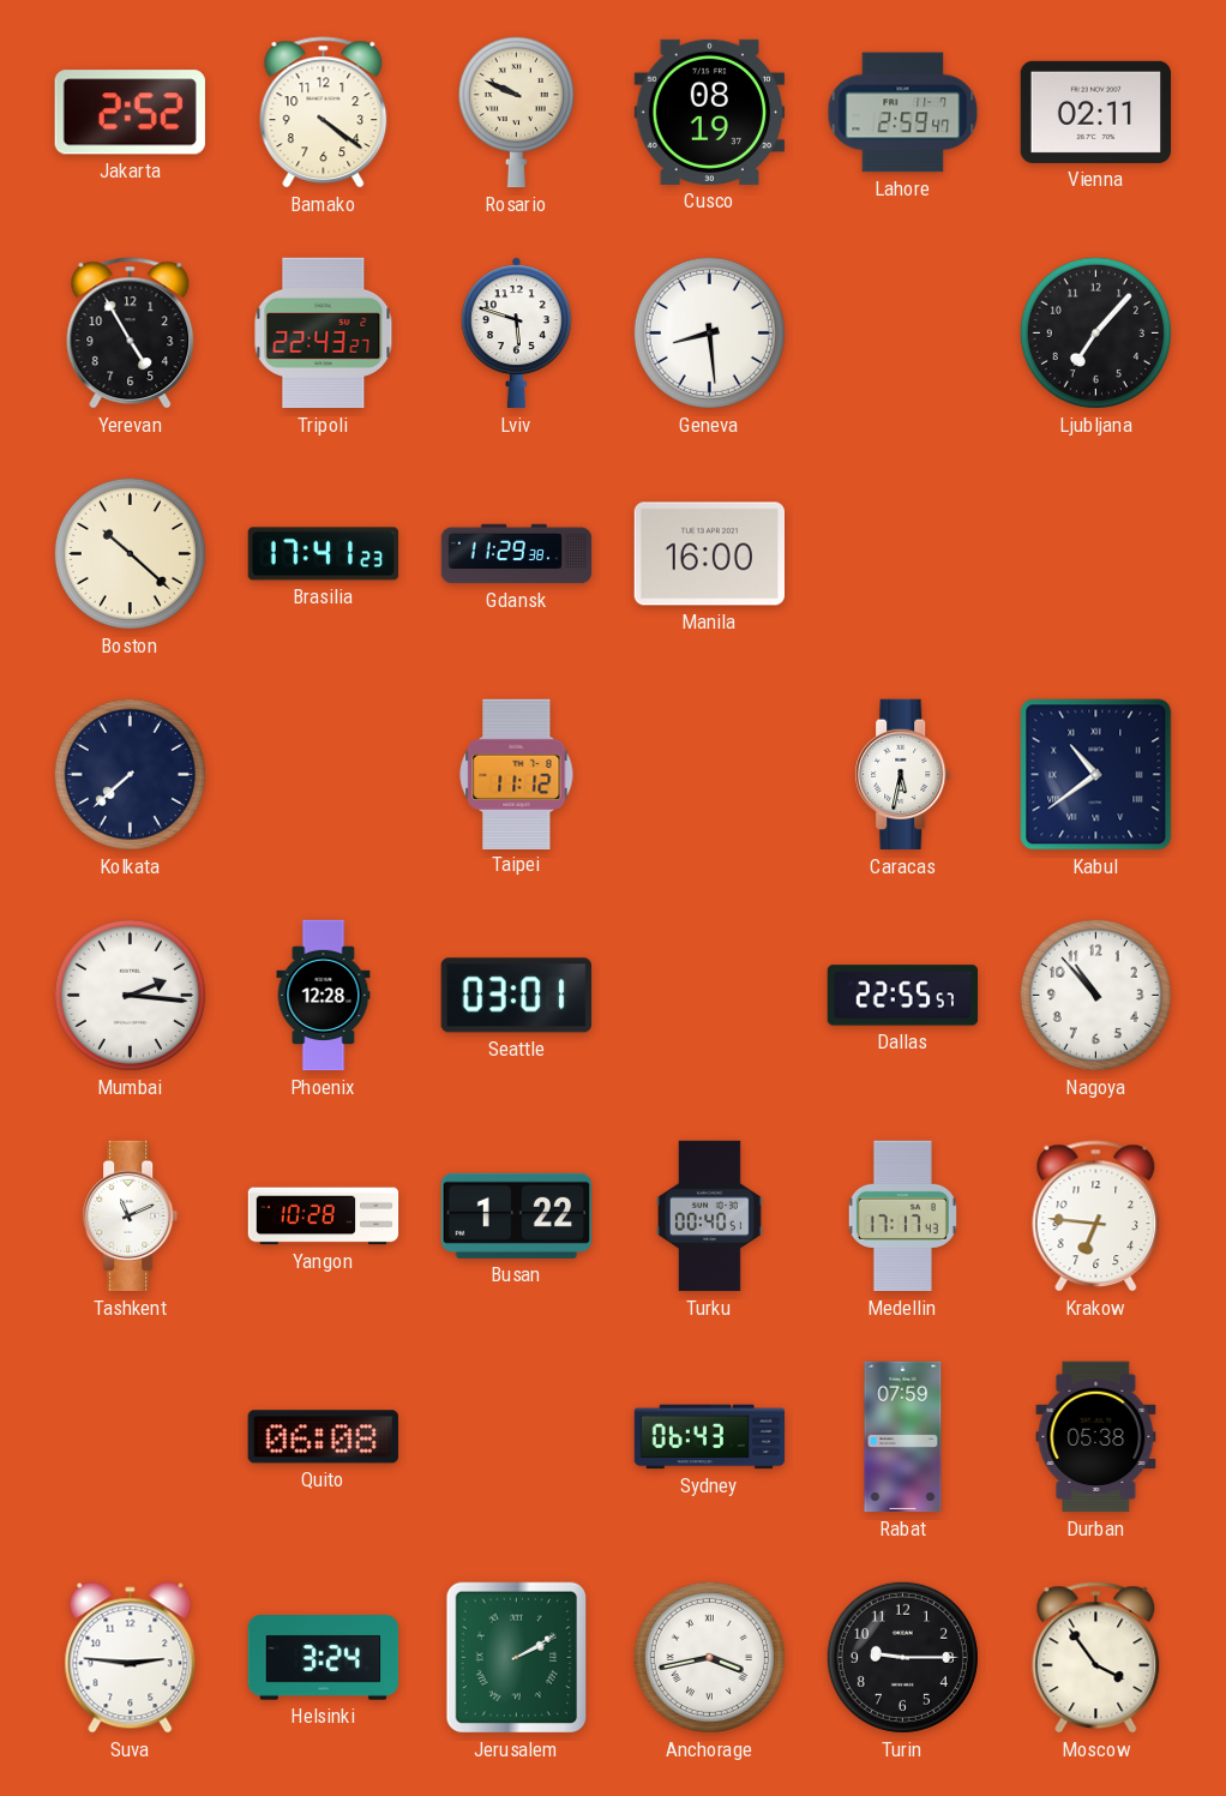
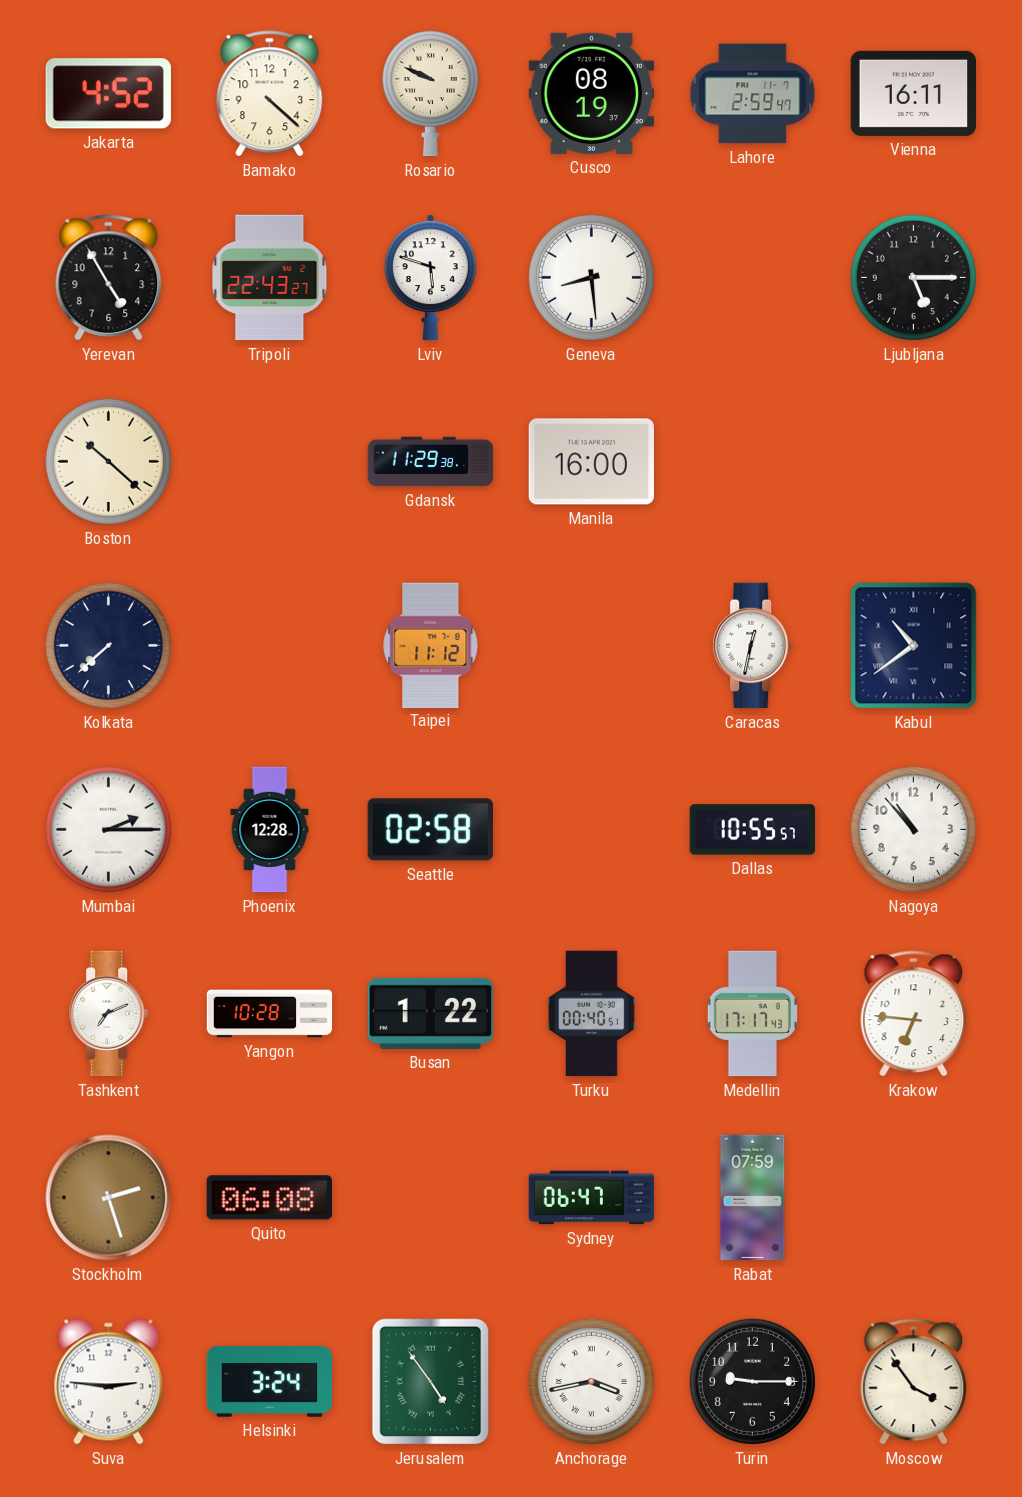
Jakarta: 2:52 -> 4:52
Bamako: 4:21 -> 4:22
Vienna: 02:11 -> 16:11
Ljubljana: 7:07 -> 5:15
Brasilia: 17:41 -> none
Caracas: 5:32 -> 12:32
Mumbai: 2:16 -> 2:15
Seattle: 03:01 -> 02:58
Dallas: 22:55 -> 10:55
Tashkent: 11:11 -> 7:11
Stockholm: none -> 2:27
Sydney: 06:43 -> 06:47
Durban: 05:38 -> none
Jerusalem: 2:10 -> 4:54
